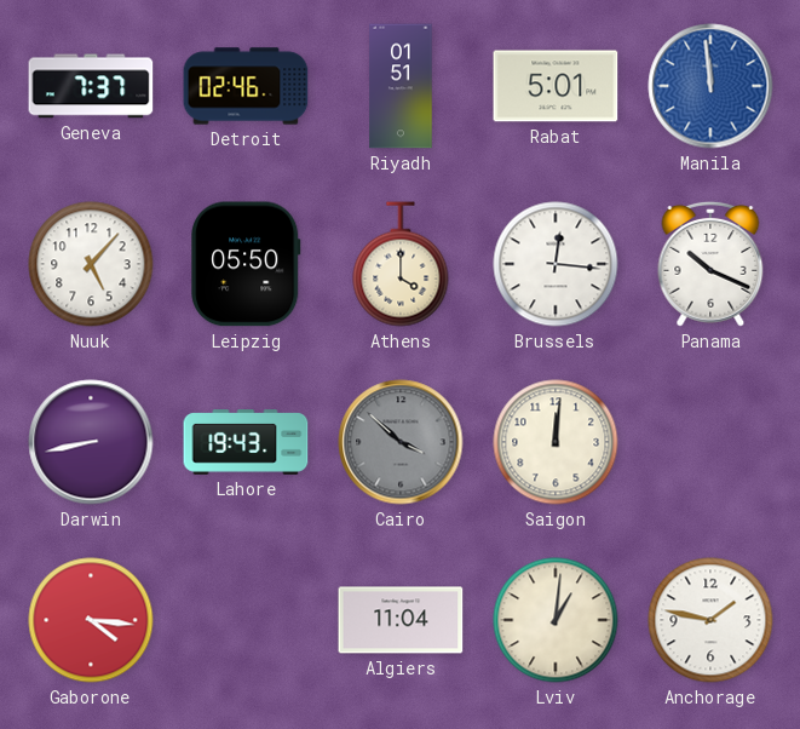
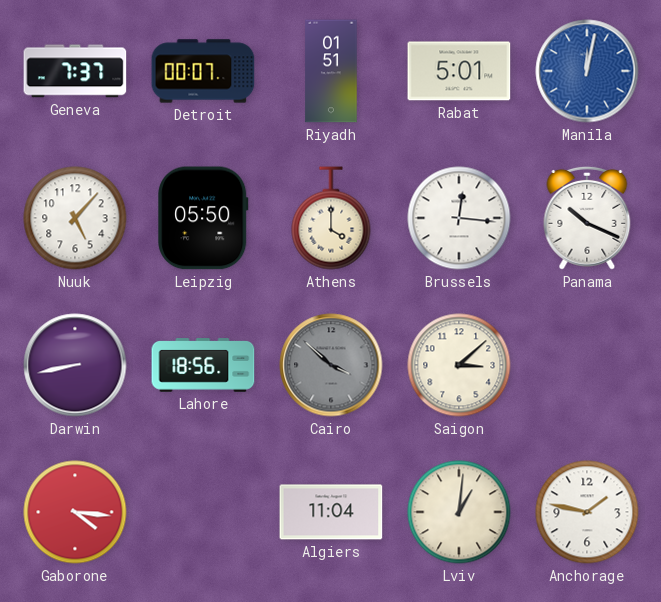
Detroit: 02:46 -> 00:07
Manila: 11:59 -> 12:02
Lahore: 19:43 -> 18:56
Saigon: 12:01 -> 3:08
